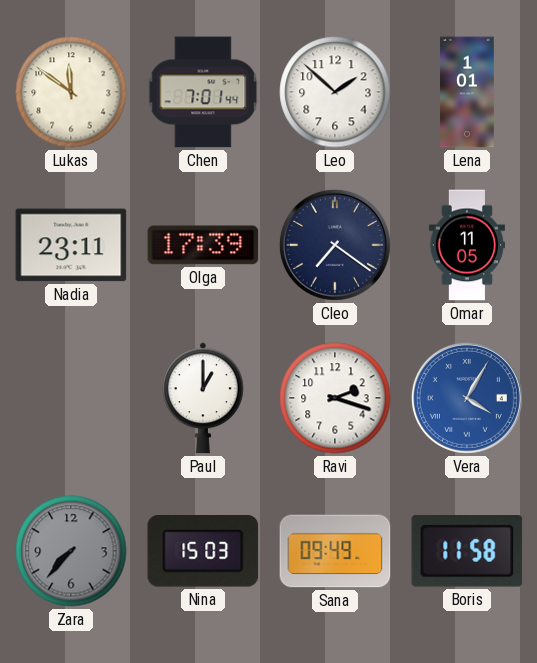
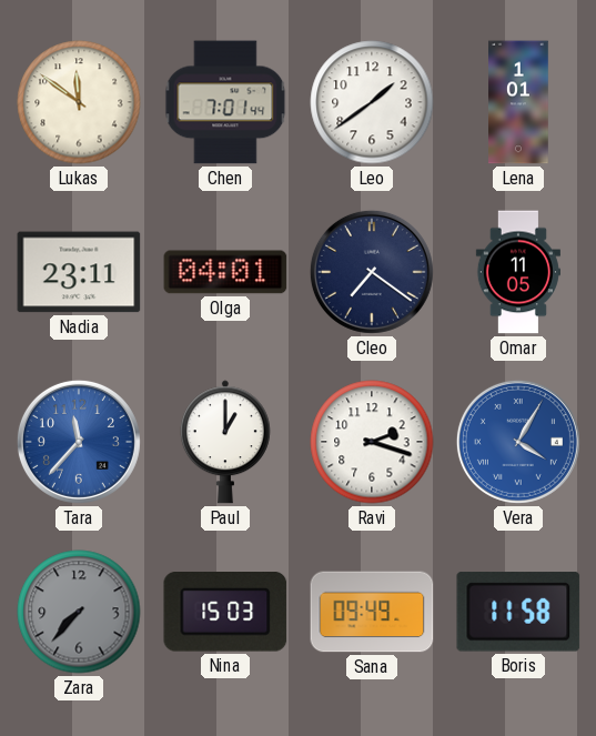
Leo: 1:52 -> 1:39
Olga: 17:39 -> 04:01
Tara: none -> 11:37
